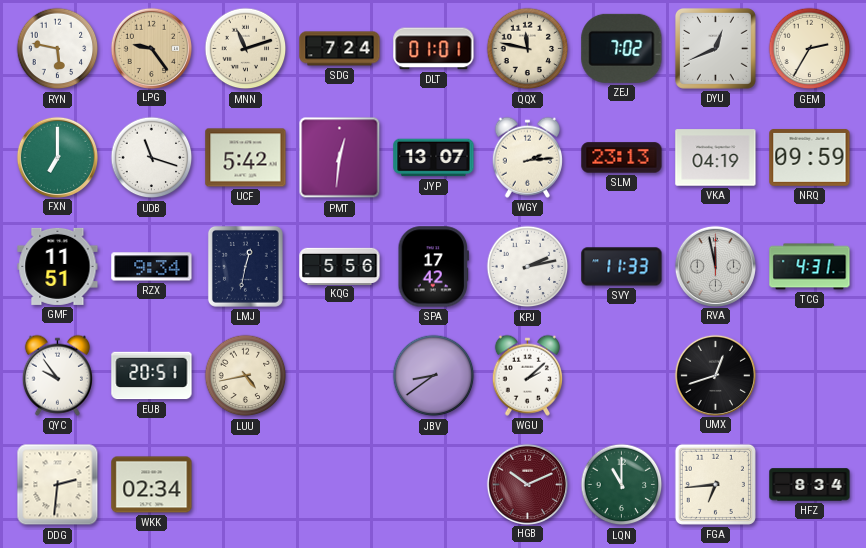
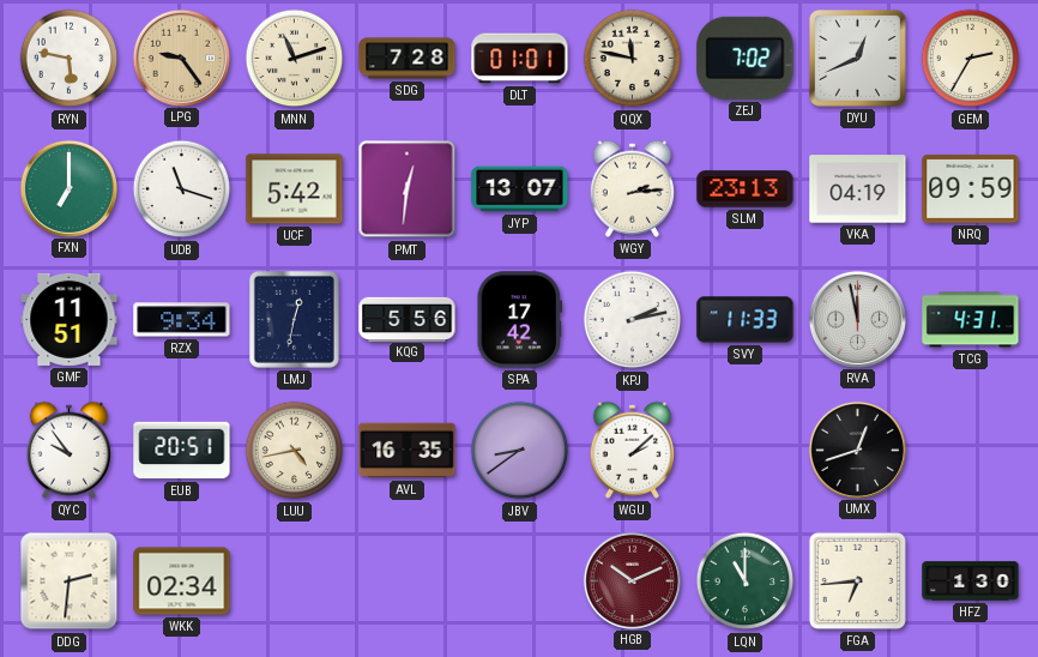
SDG: 7:24 -> 7:28
AVL: none -> 16:35
HFZ: 8:34 -> 1:30
